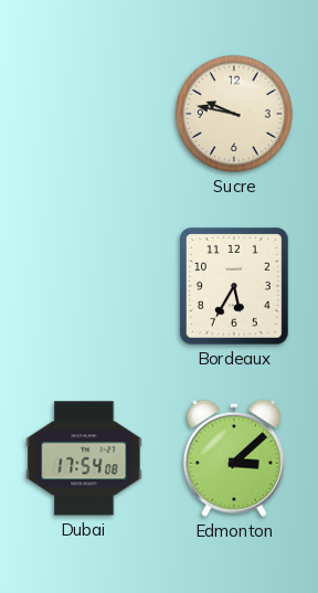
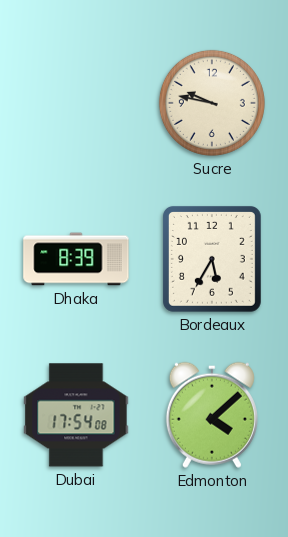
Dhaka: none -> 8:39
Edmonton: 3:08 -> 4:08
